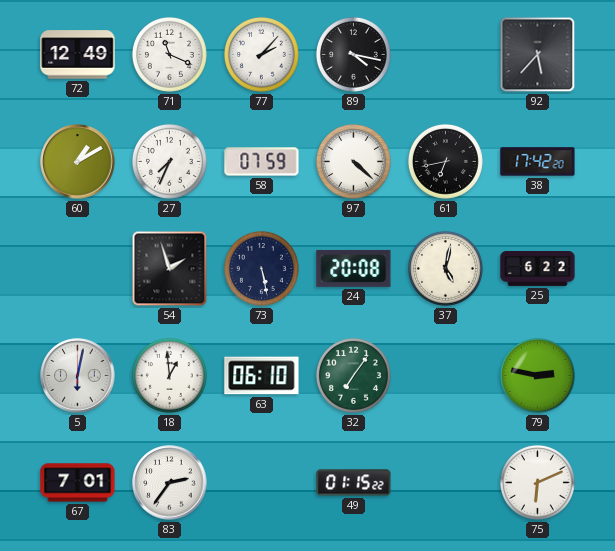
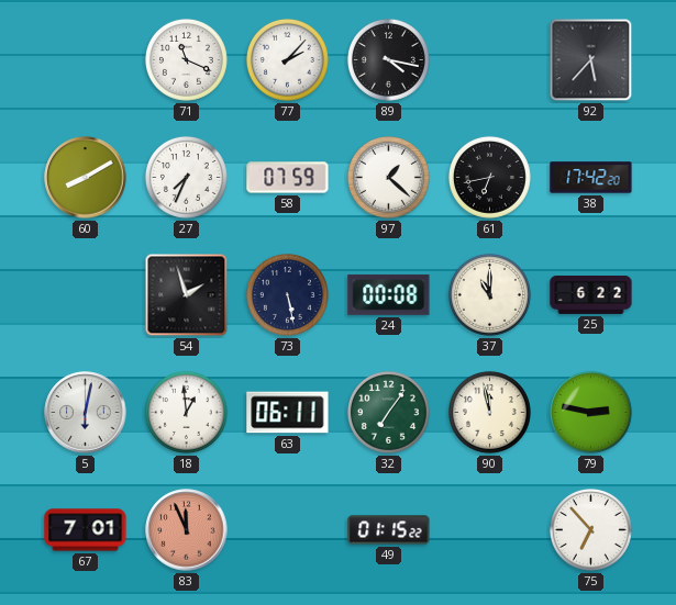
72: 12:49 -> none
60: 1:10 -> 8:10
97: 4:22 -> 1:22
24: 20:08 -> 00:08
37: 5:02 -> 11:00
63: 06:10 -> 06:11
90: none -> 11:58
83: 2:36 -> 11:56
83 dial: white -> salmon
75: 6:11 -> 6:53
